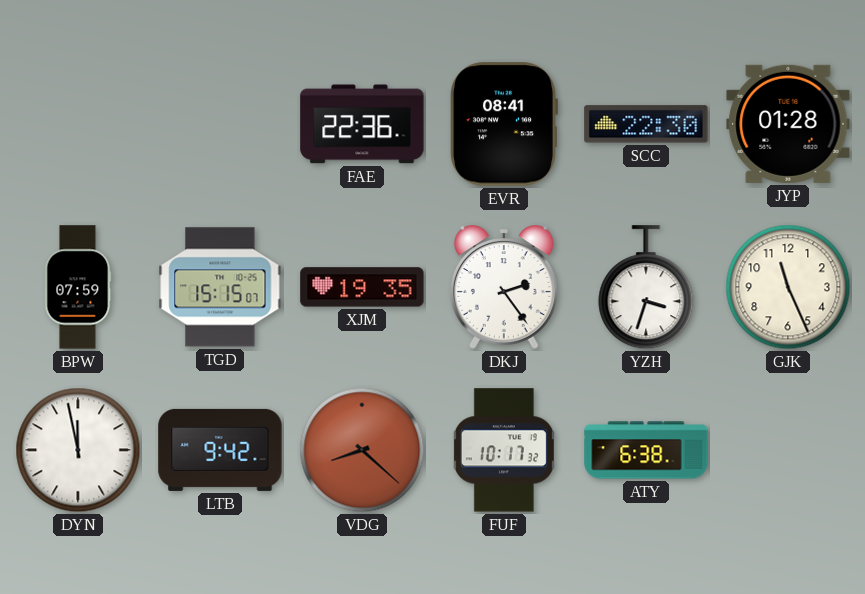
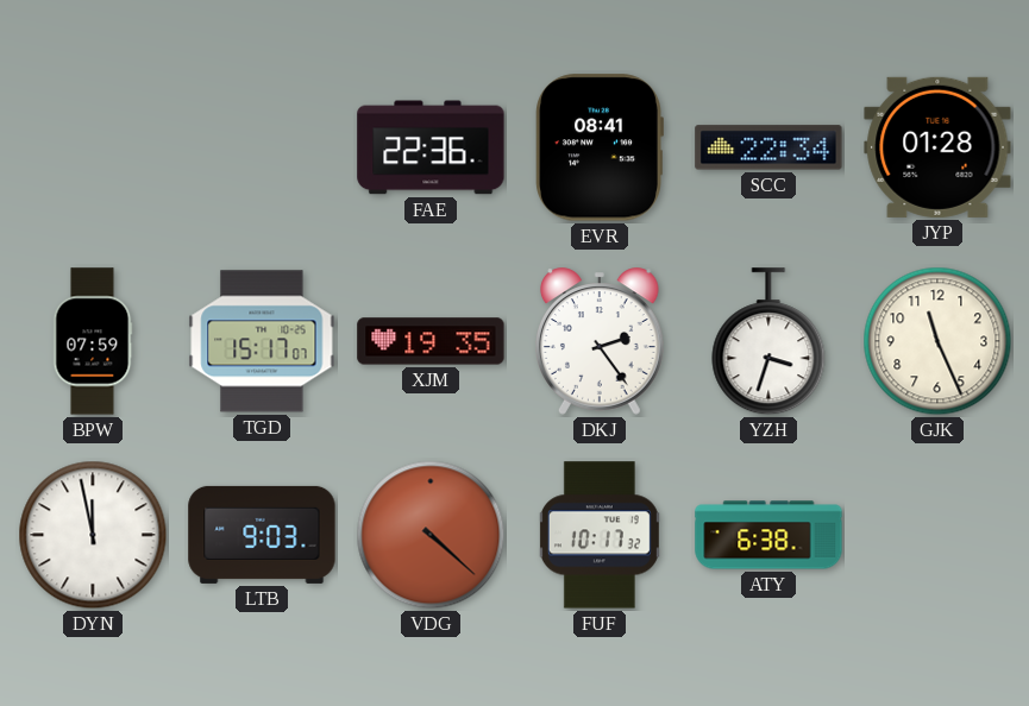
SCC: 22:30 -> 22:34
TGD: 15:15 -> 15:17
LTB: 9:42 -> 9:03
VDG: 8:22 -> 4:22
